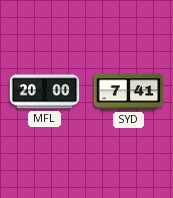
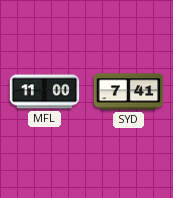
MFL: 20:00 -> 11:00
